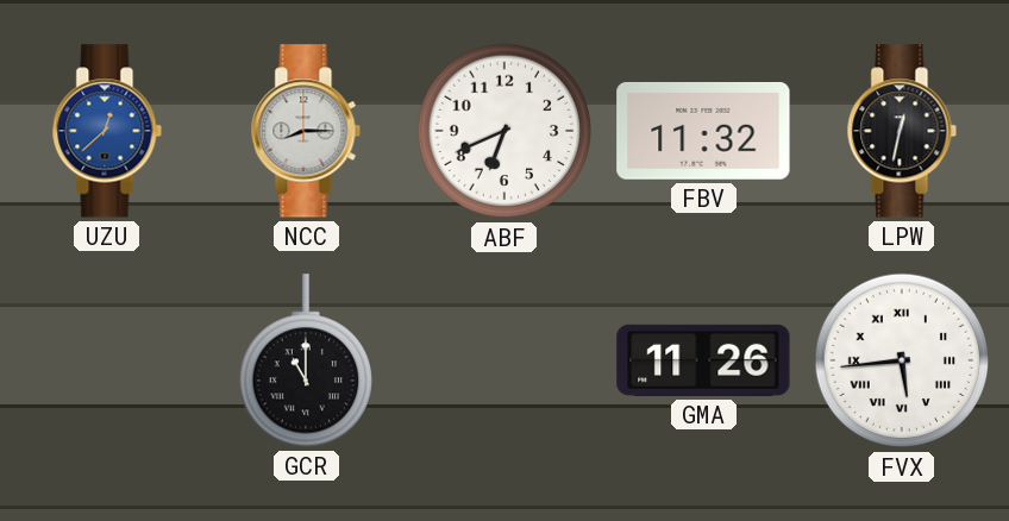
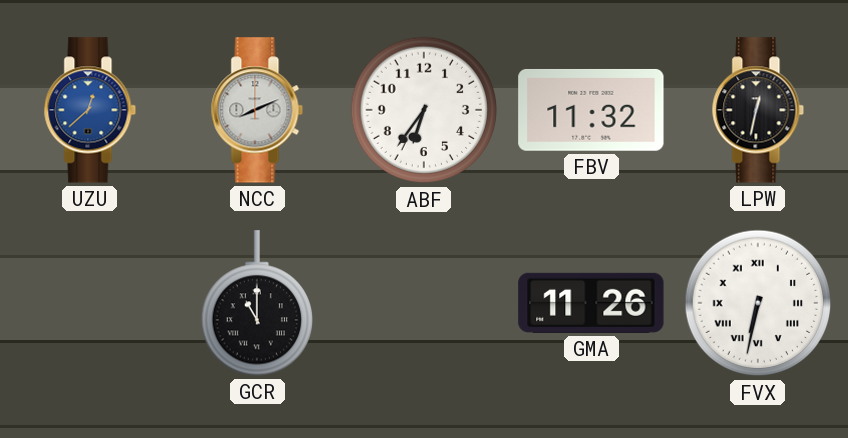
NCC: 8:15 -> 8:11
ABF: 6:41 -> 6:36
FVX: 5:44 -> 6:32
